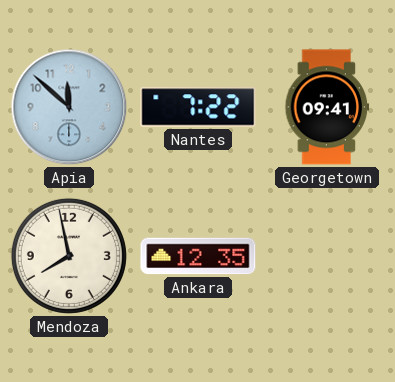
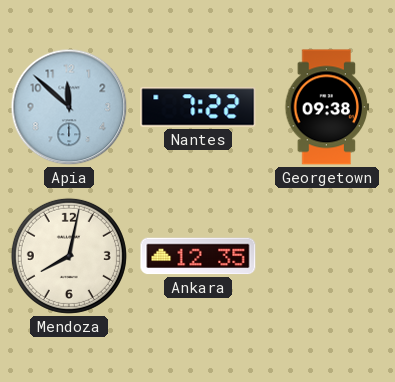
Georgetown: 09:41 -> 09:38
Mendoza: 7:58 -> 8:02
